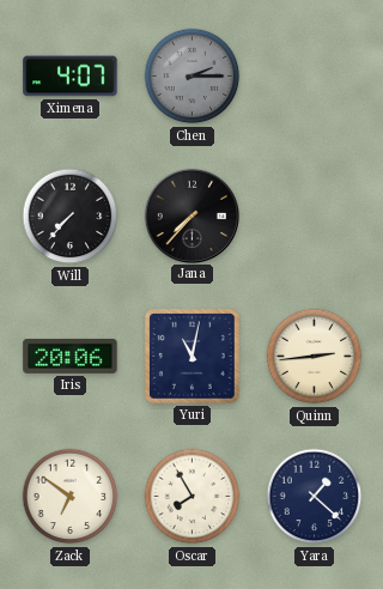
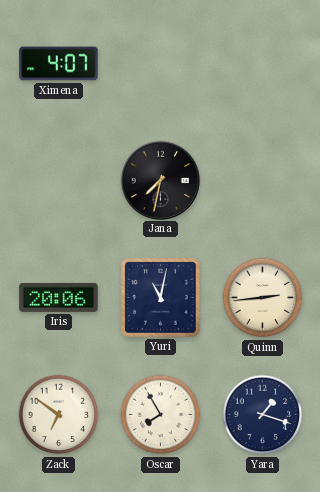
Chen: 2:15 -> none
Will: 7:37 -> none
Jana: 7:37 -> 7:32
Yara: 1:22 -> 1:18
